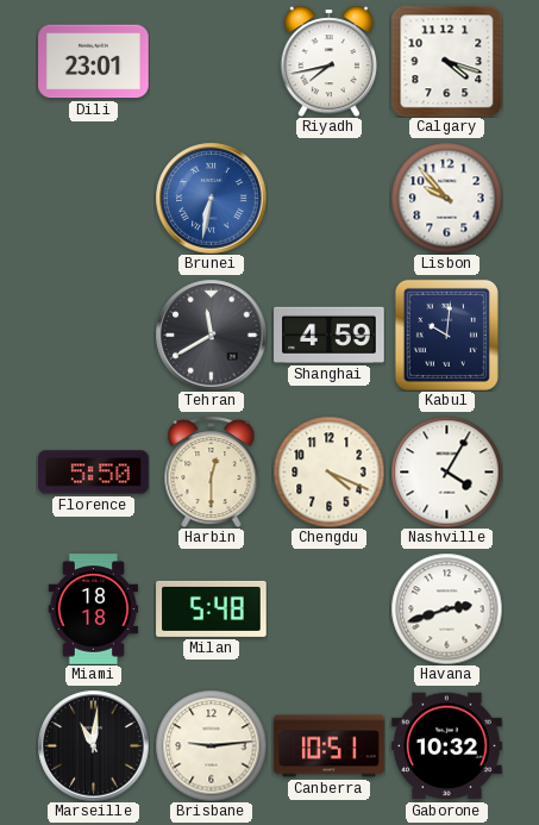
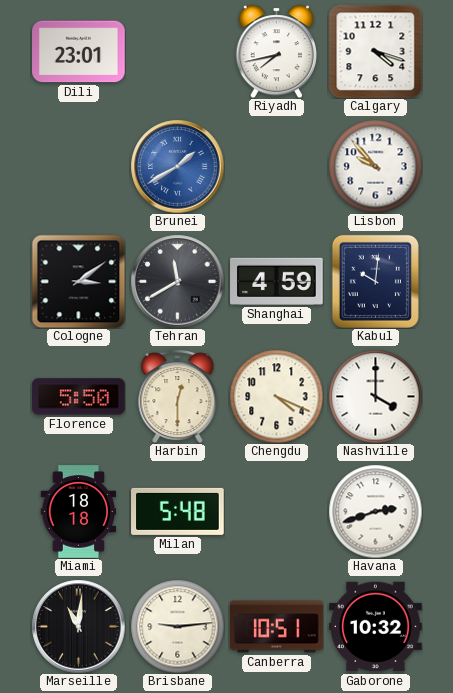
Brunei: 6:32 -> 1:40
Cologne: none -> 3:09
Nashville: 4:05 -> 4:00
